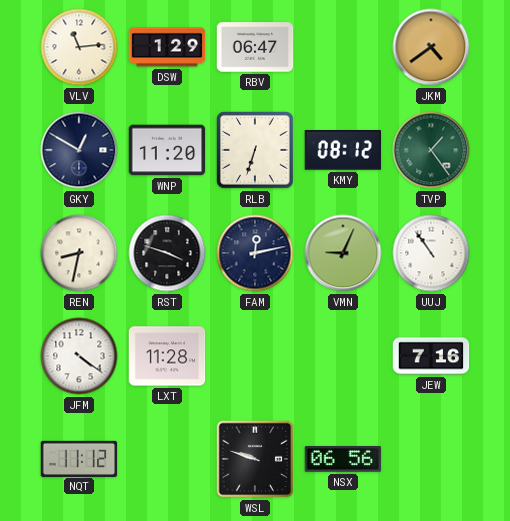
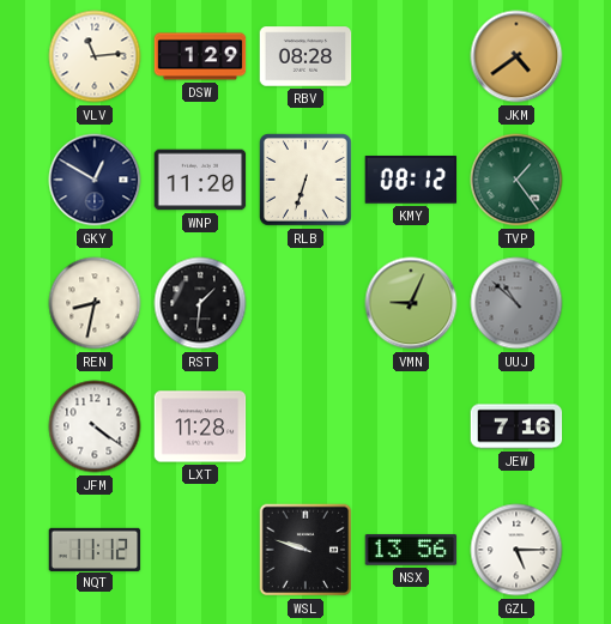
RBV: 06:47 -> 08:28
RST: 3:48 -> 1:31
FAM: 12:13 -> none
UUJ: 10:54 -> 10:52
UUJ dial: white -> grey
NSX: 06:56 -> 13:56
GZL: none -> 5:15
